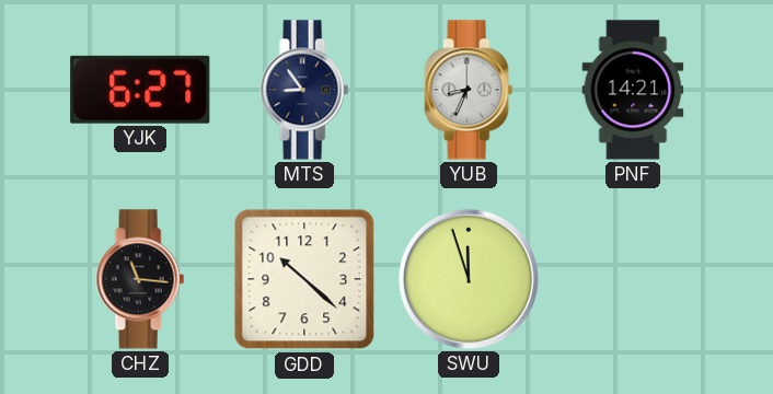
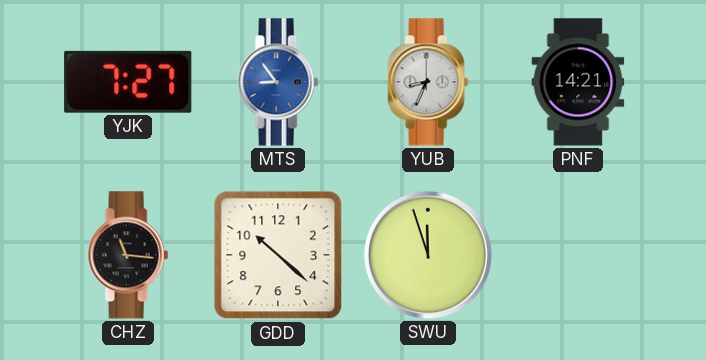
YJK: 6:27 -> 7:27
MTS dial: navy -> blue
